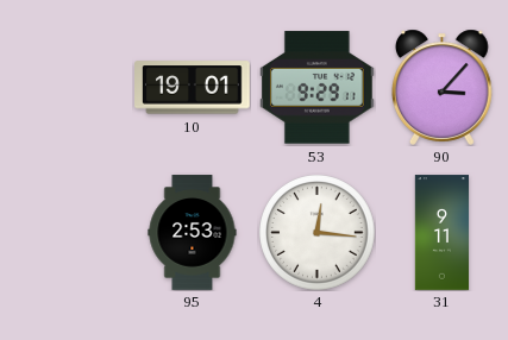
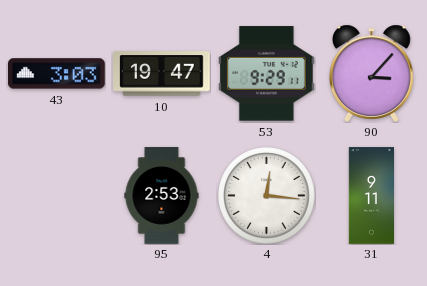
43: none -> 3:03
10: 19:01 -> 19:47
